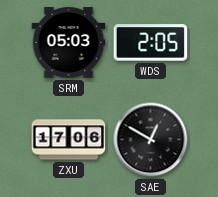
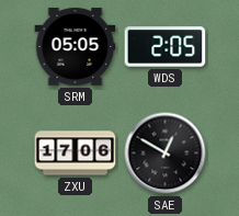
SRM: 05:03 -> 05:05
